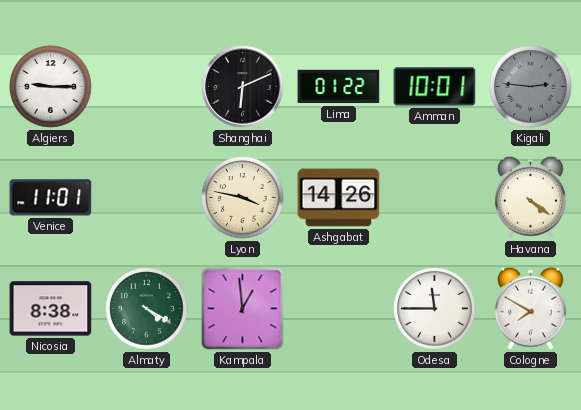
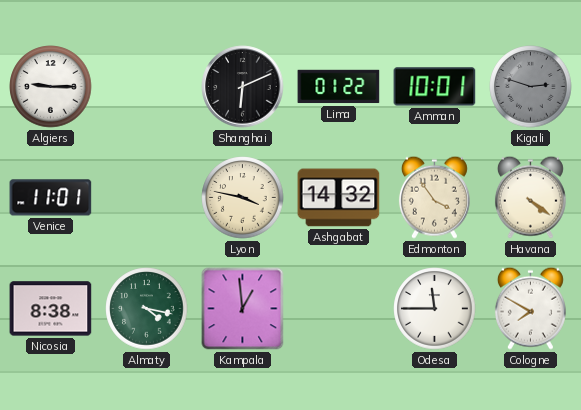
Kigali: 2:46 -> 2:48
Ashgabat: 14:26 -> 14:32
Edmonton: none -> 3:54
Almaty: 4:20 -> 4:17
